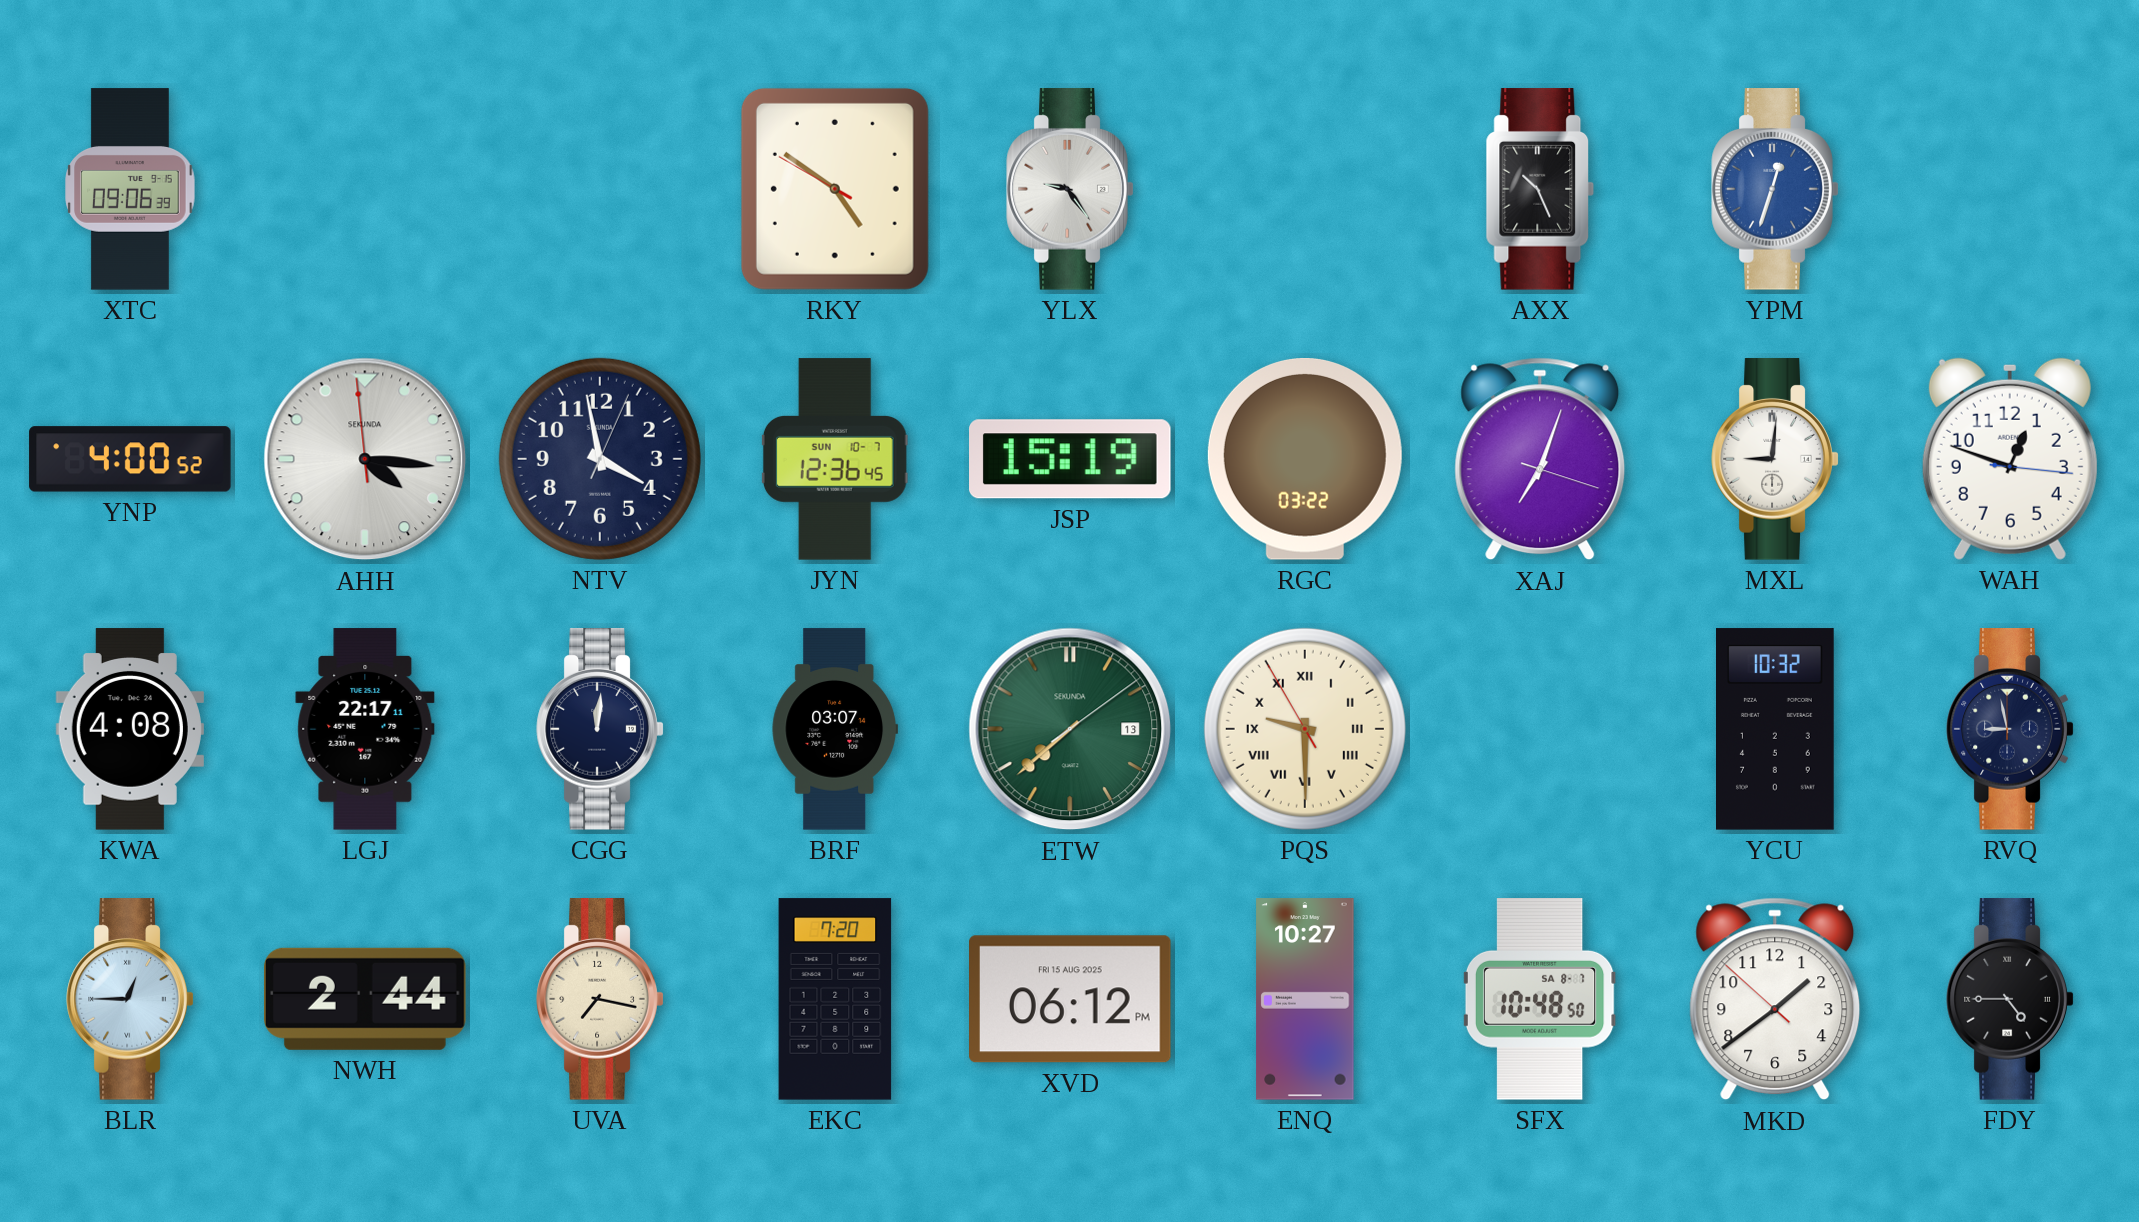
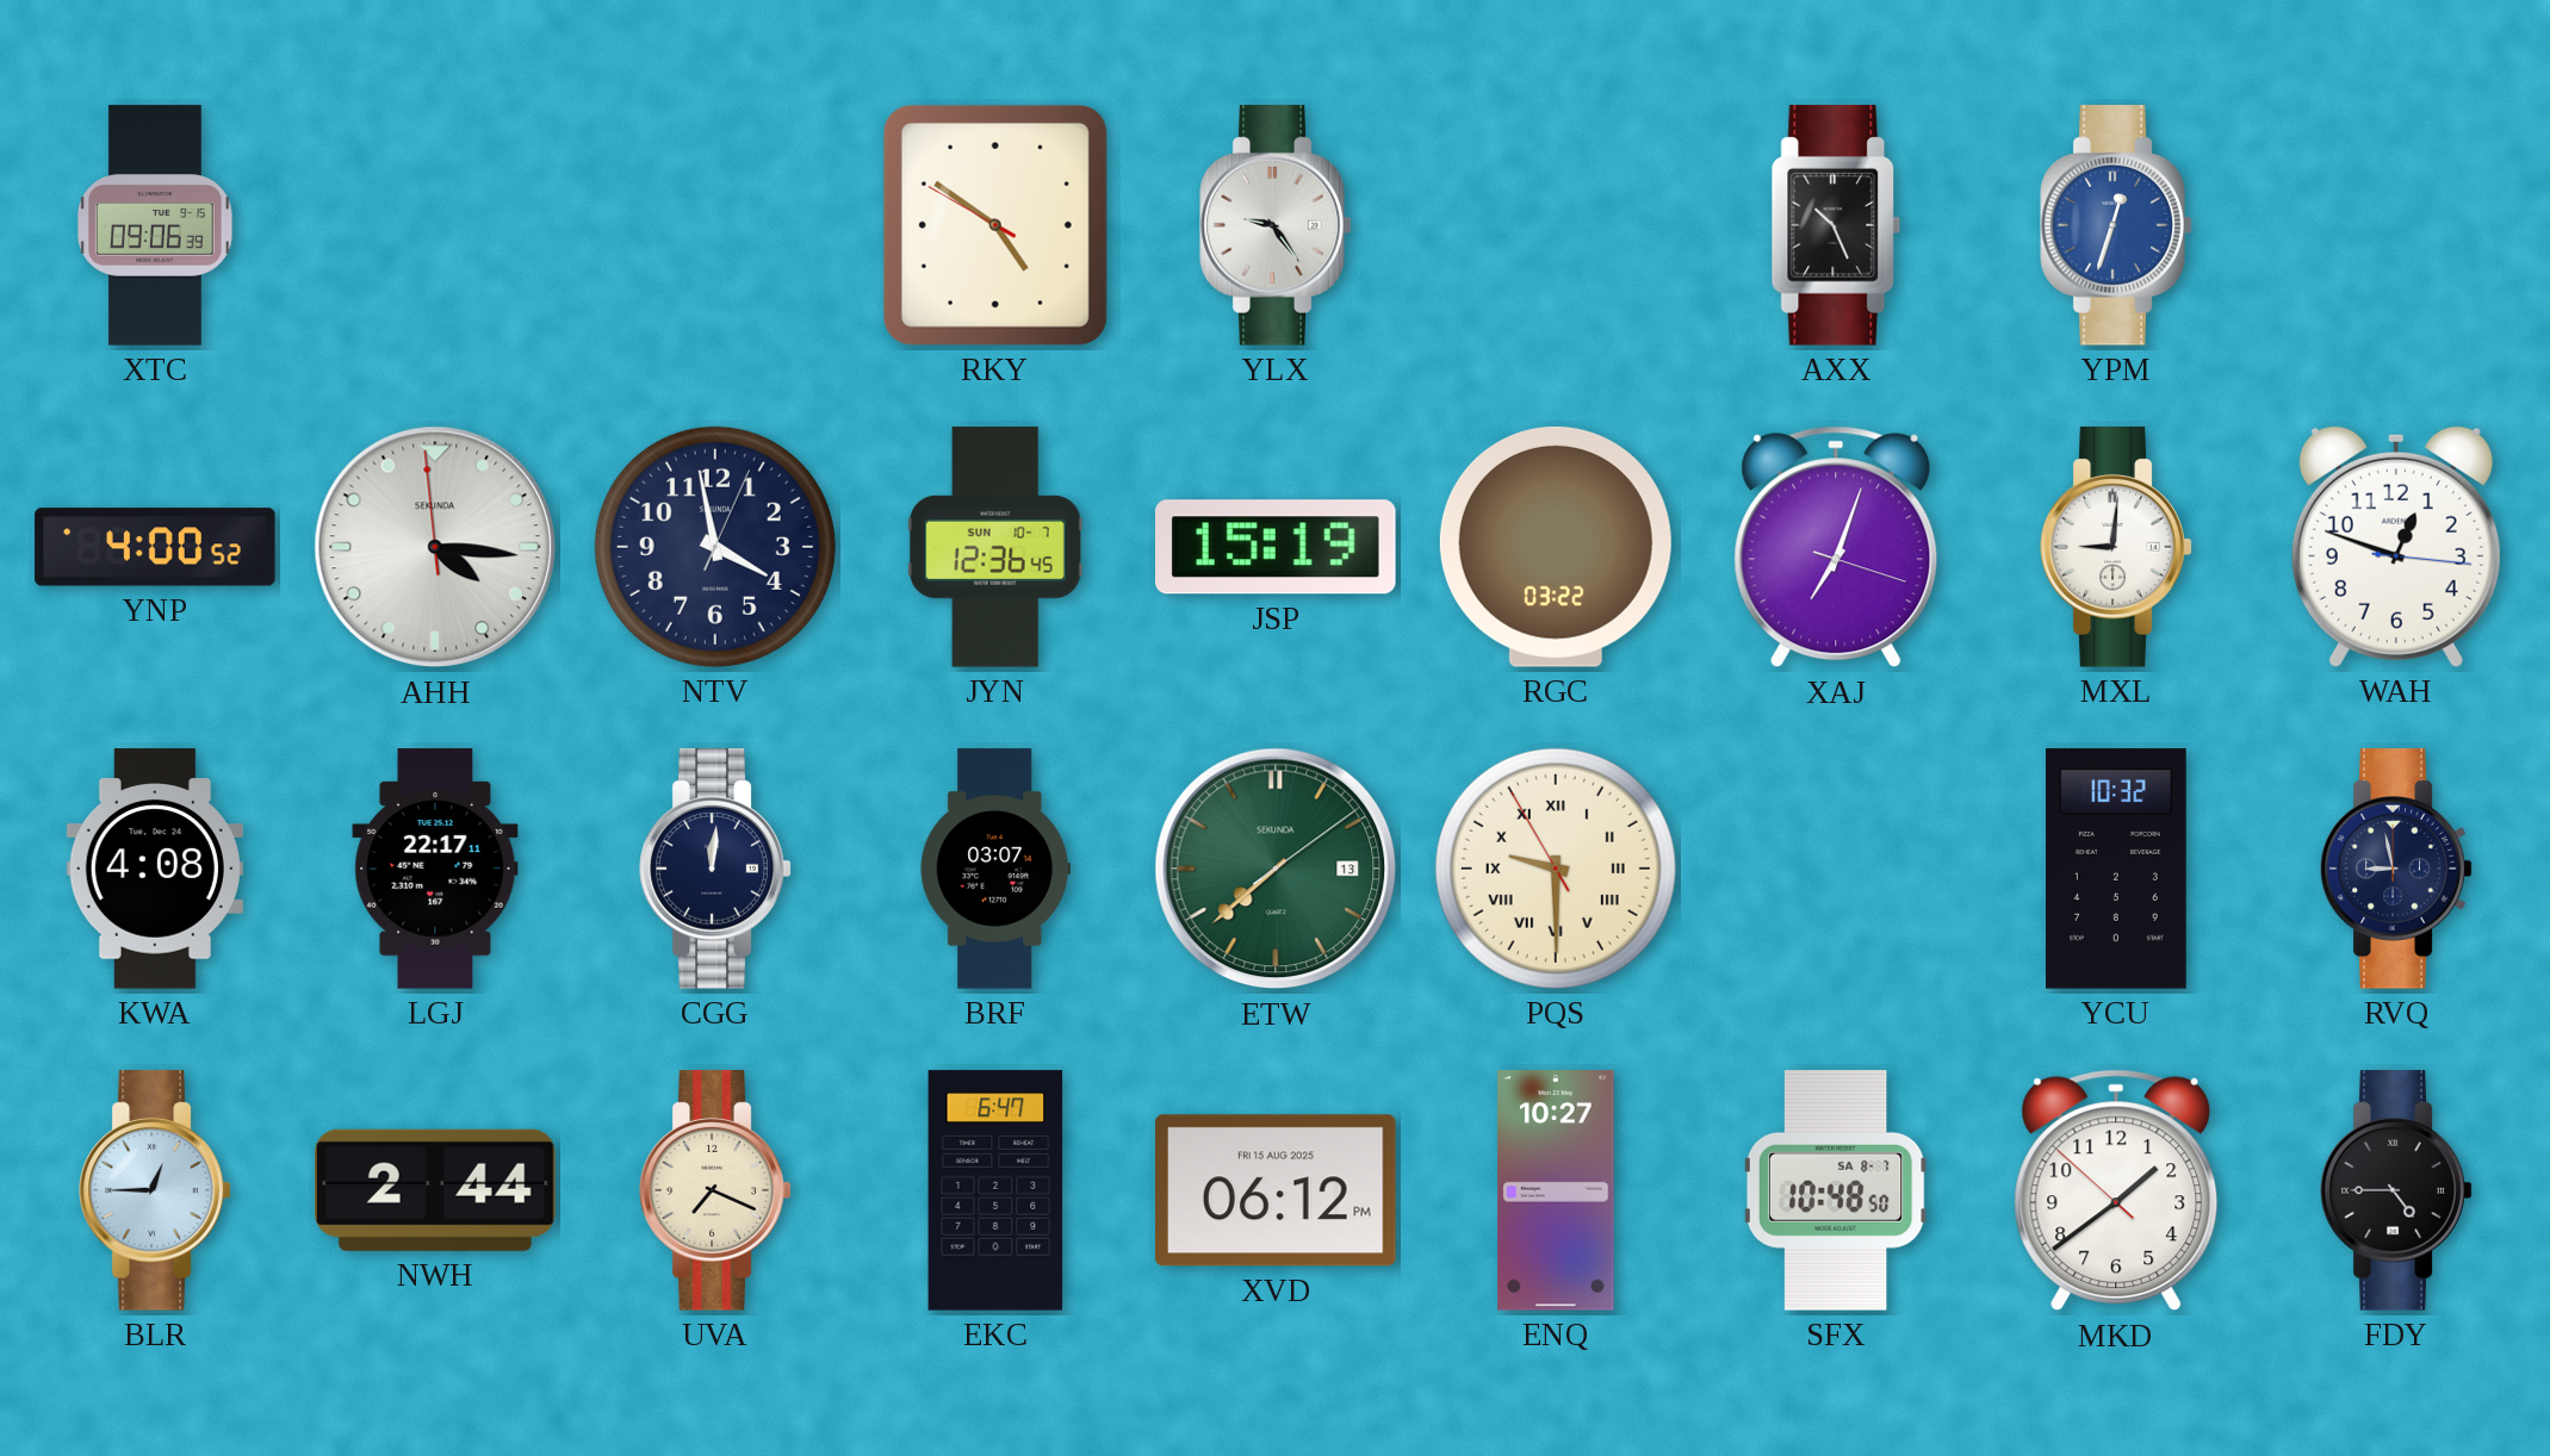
UVA: 7:17 -> 7:19
EKC: 7:20 -> 6:47
